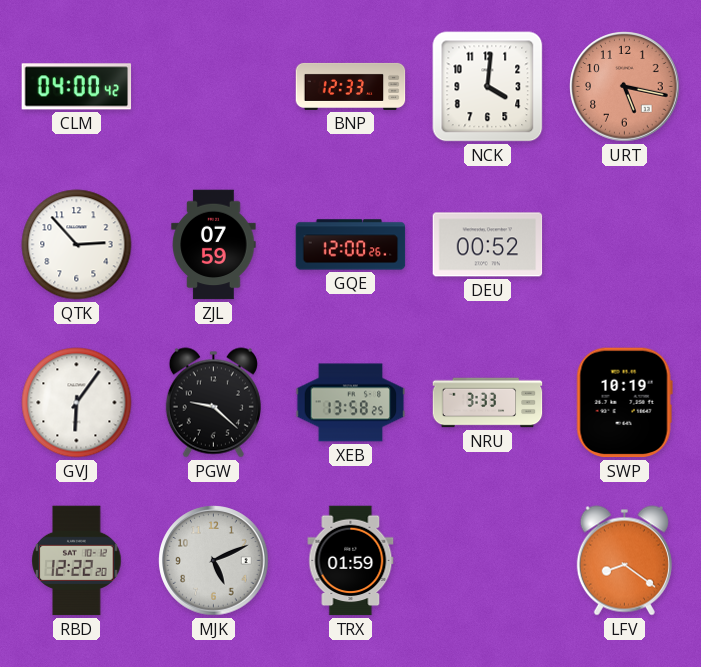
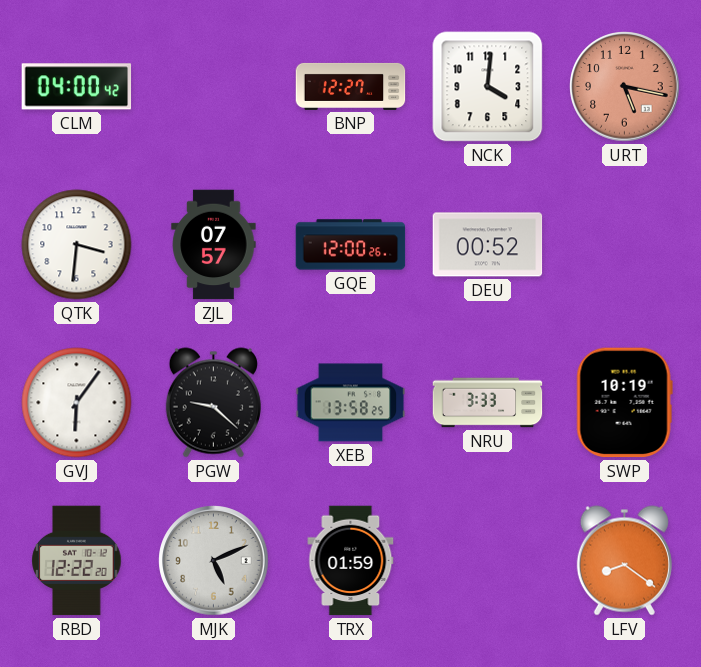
BNP: 12:33 -> 12:27
QTK: 2:53 -> 3:31
ZJL: 07:59 -> 07:57
